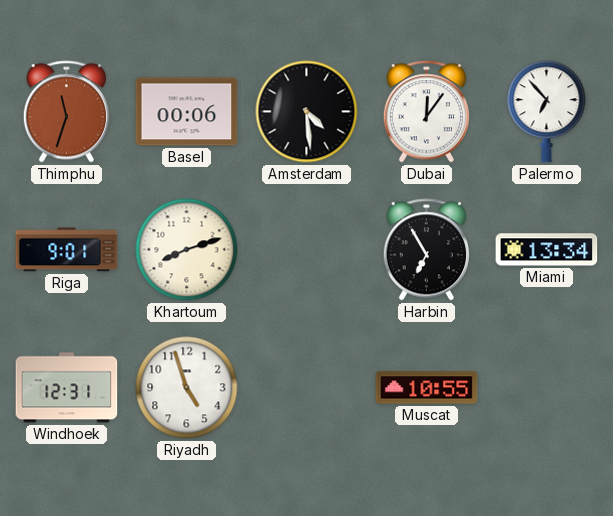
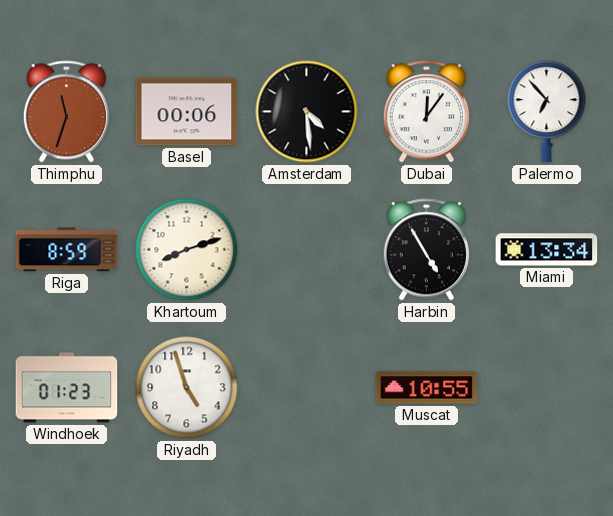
Riga: 9:01 -> 8:59
Harbin: 6:55 -> 4:55
Windhoek: 12:31 -> 01:23
